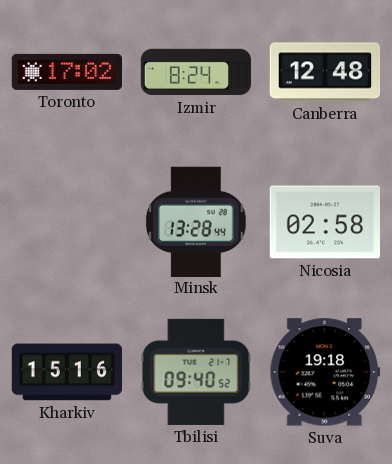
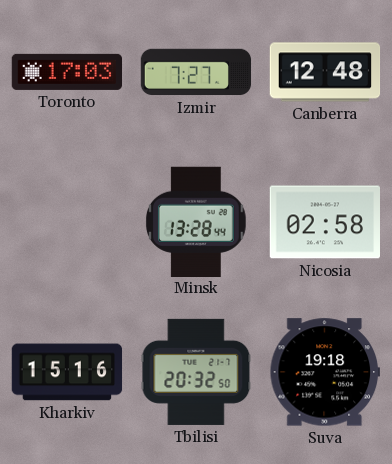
Toronto: 17:02 -> 17:03
Izmir: 8:24 -> 7:27
Tbilisi: 09:40 -> 20:32
